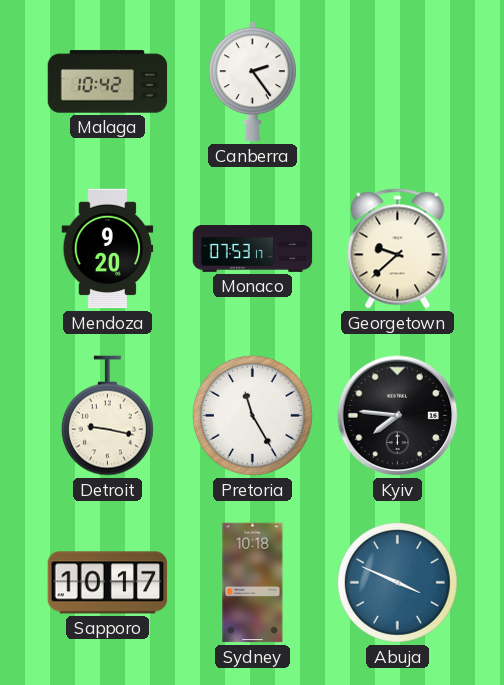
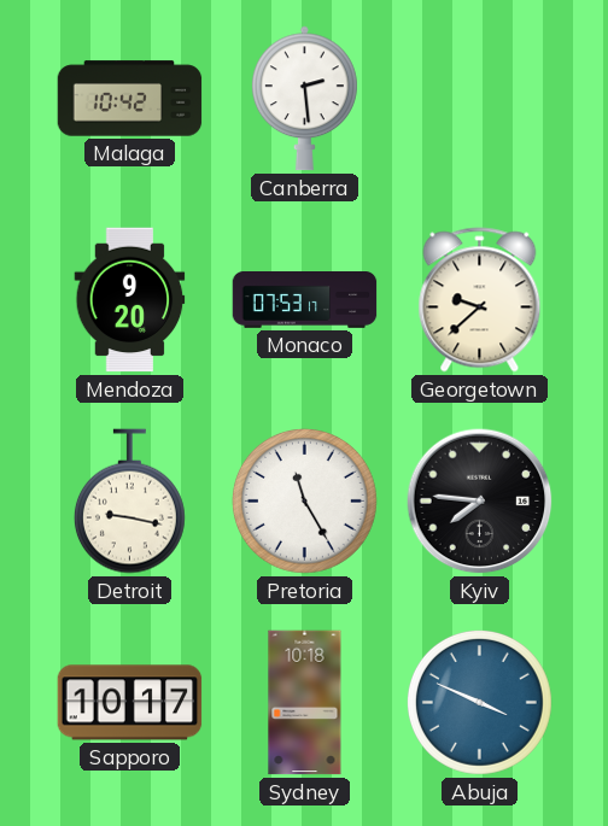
Canberra: 2:24 -> 2:29
